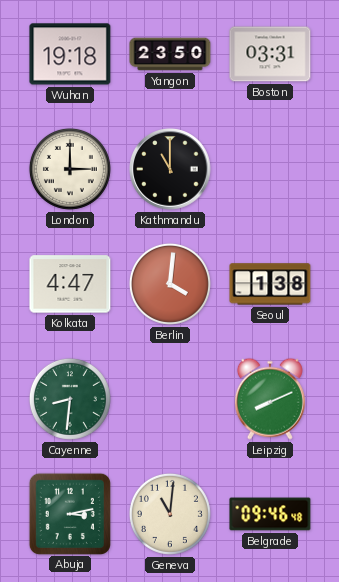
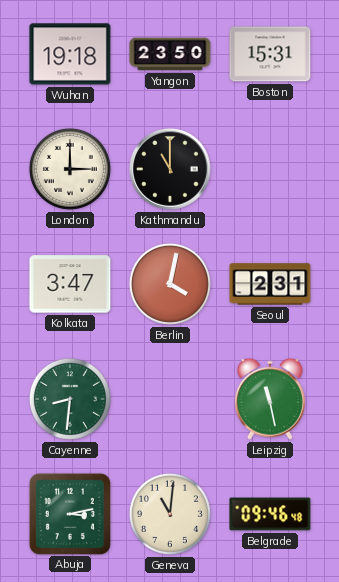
Boston: 03:31 -> 15:31
Kolkata: 4:47 -> 3:47
Berlin: 4:01 -> 4:02
Seoul: 1:38 -> 2:31
Leipzig: 8:11 -> 11:28
